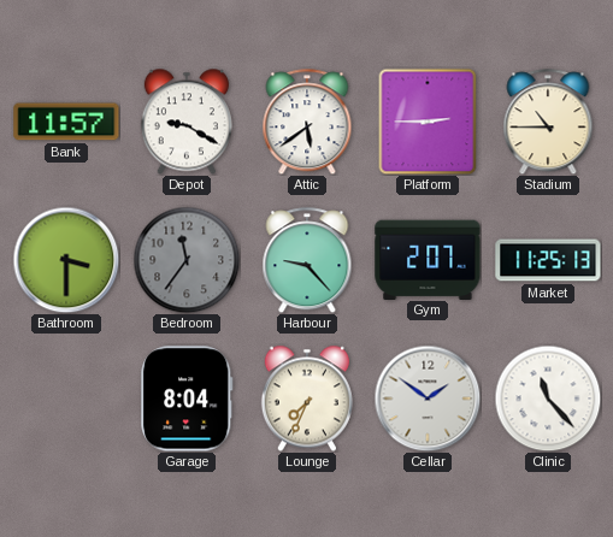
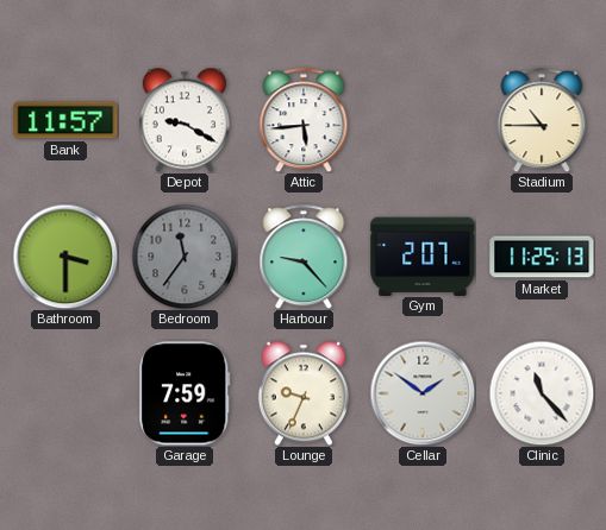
Attic: 5:39 -> 5:44
Platform: 2:45 -> none
Garage: 8:04 -> 7:59
Lounge: 7:34 -> 9:34
